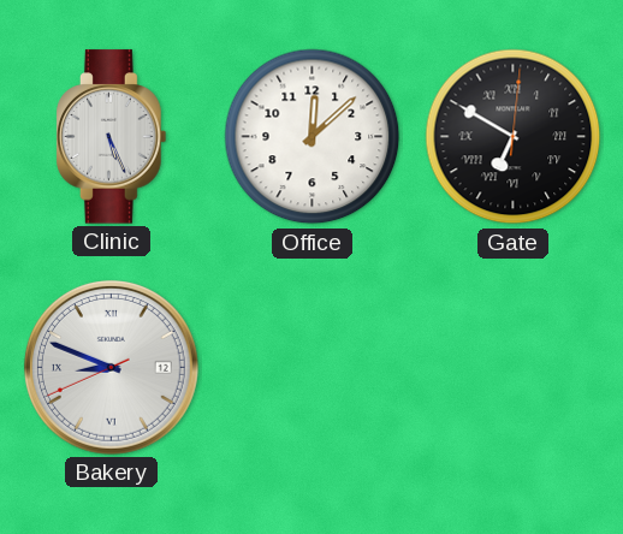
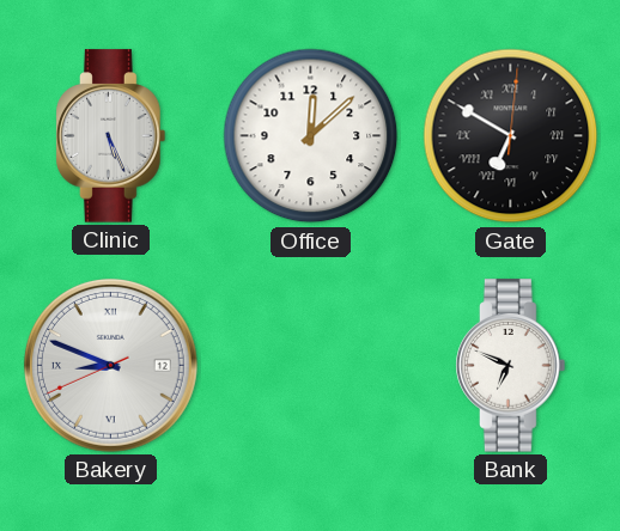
Bank: none -> 6:49
